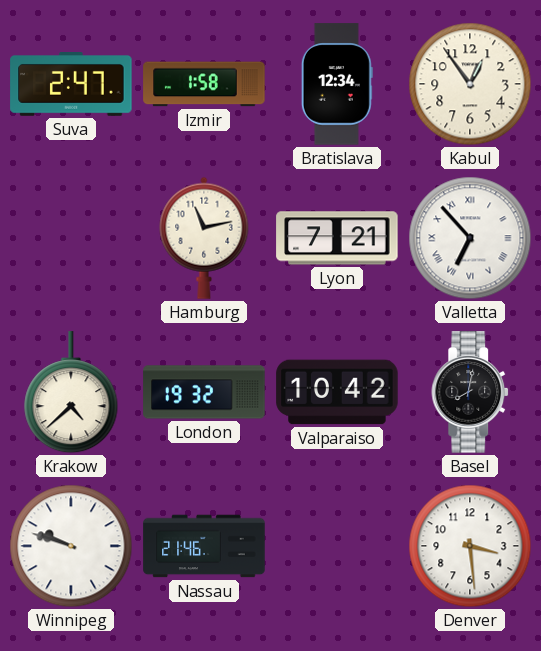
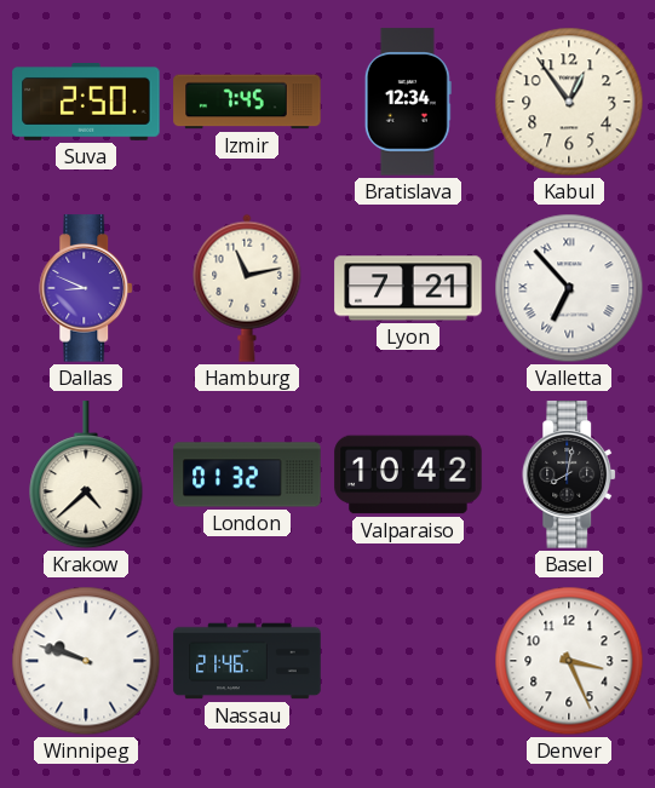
Suva: 2:47 -> 2:50
Izmir: 1:58 -> 7:45
Dallas: none -> 8:49
London: 19:32 -> 01:32
Denver: 3:29 -> 3:26
